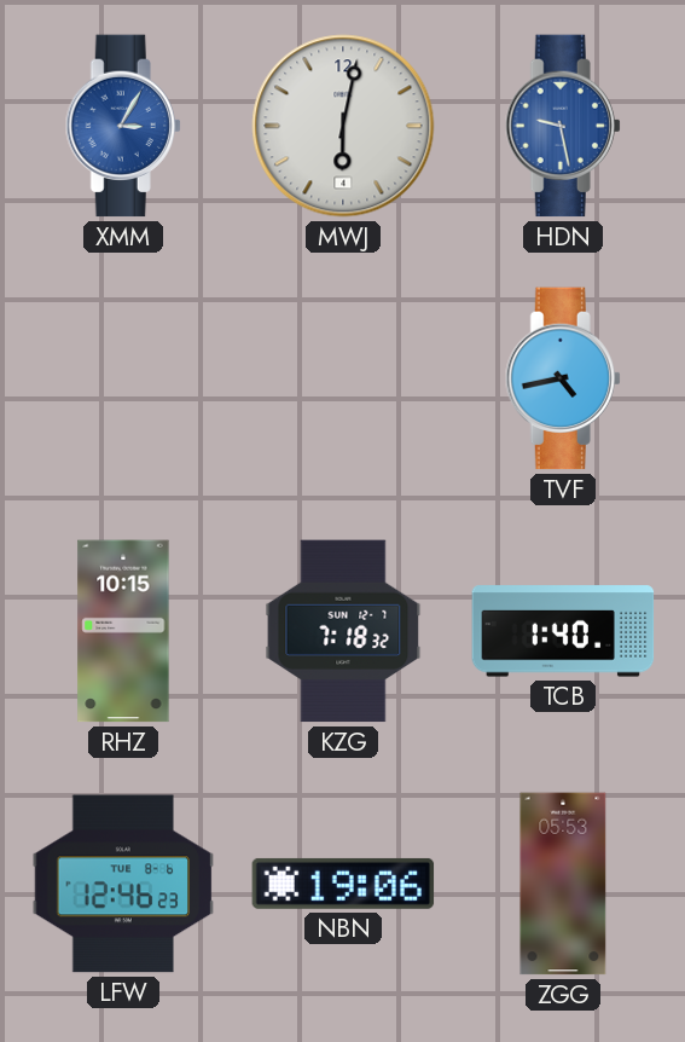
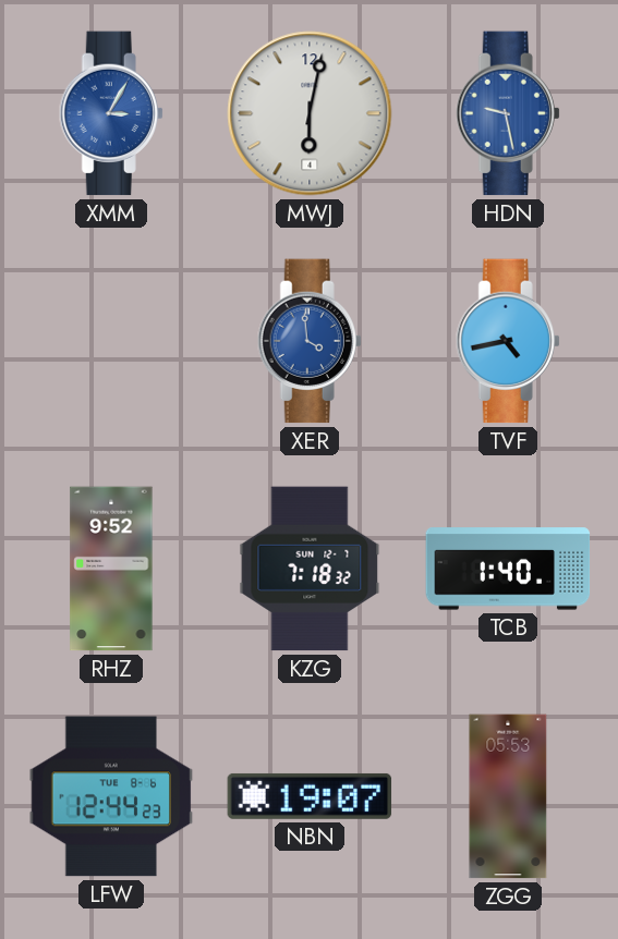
XER: none -> 3:59
RHZ: 10:15 -> 9:52
LFW: 12:46 -> 12:44
NBN: 19:06 -> 19:07
